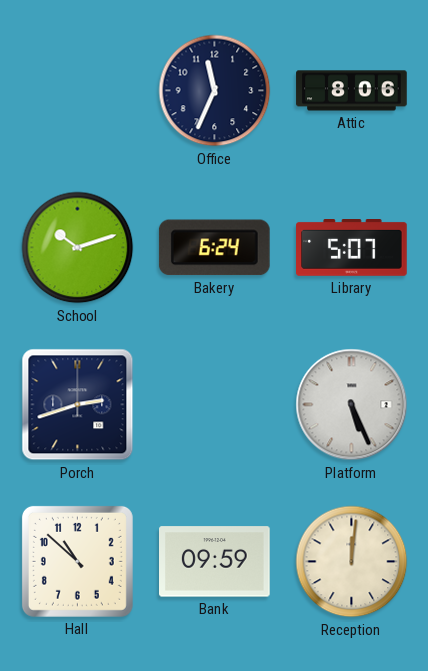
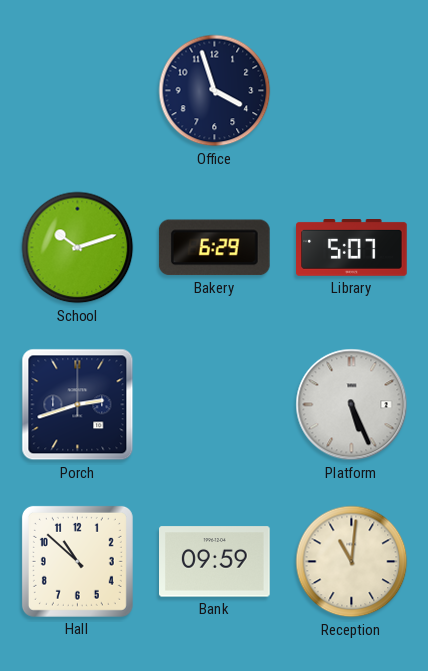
Office: 11:34 -> 3:57
Attic: 8:06 -> none
Bakery: 6:24 -> 6:29
Reception: 12:01 -> 11:01
